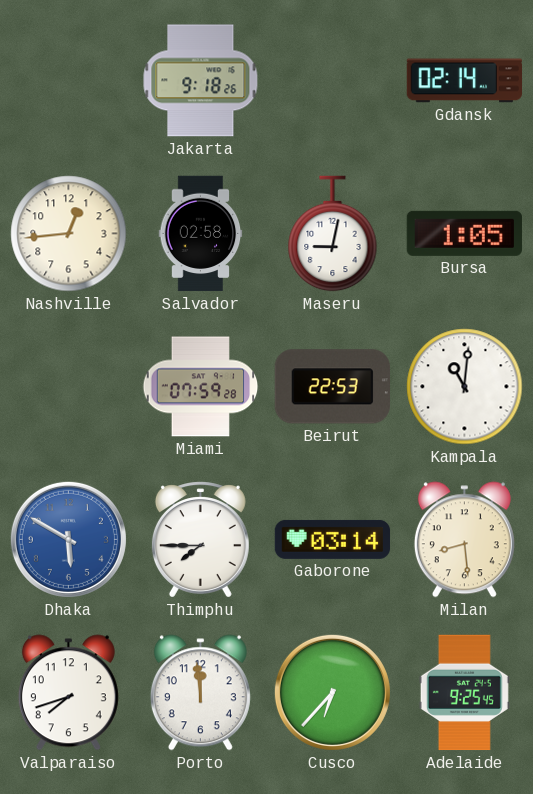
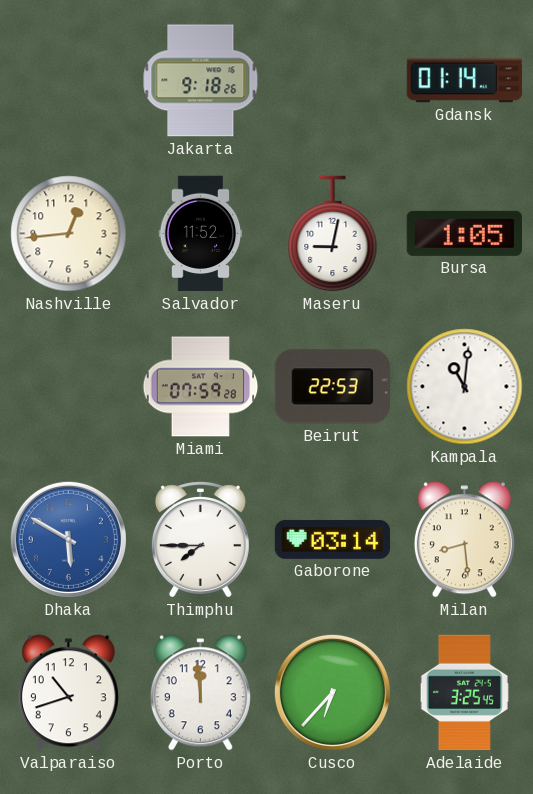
Gdansk: 02:14 -> 01:14
Salvador: 02:58 -> 11:52
Valparaiso: 7:42 -> 10:42
Adelaide: 9:25 -> 3:25
